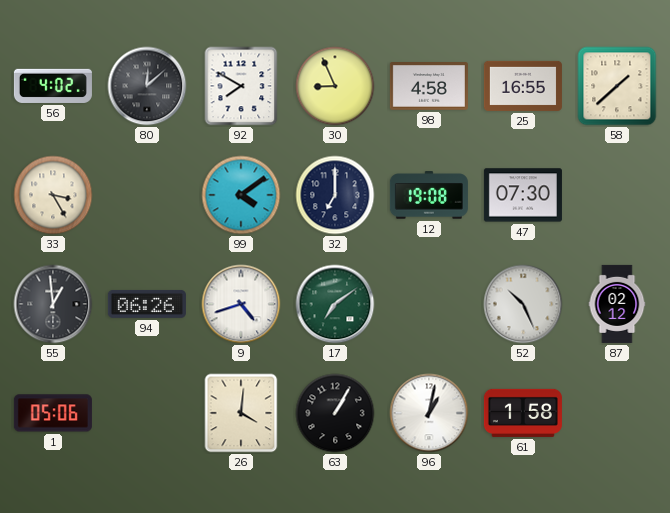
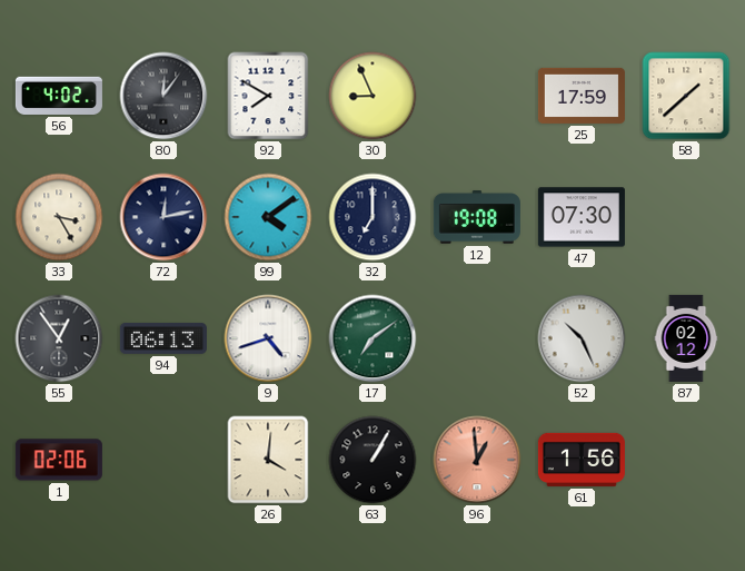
80: 12:08 -> 12:06
98: 4:58 -> none
25: 16:55 -> 17:59
72: none -> 12:13
55: 12:59 -> 12:54
94: 06:26 -> 06:13
1: 05:06 -> 02:06
96: 1:02 -> 12:59
96 dial: white -> salmon
61: 1:58 -> 1:56
